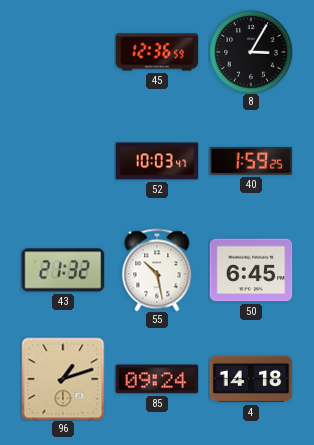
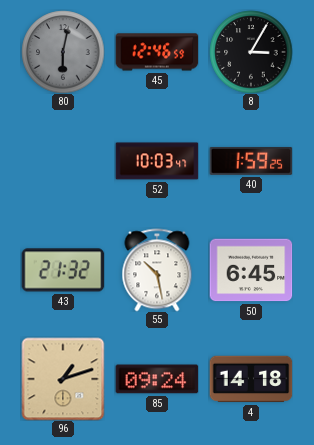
80: none -> 6:02
45: 12:36 -> 12:46
